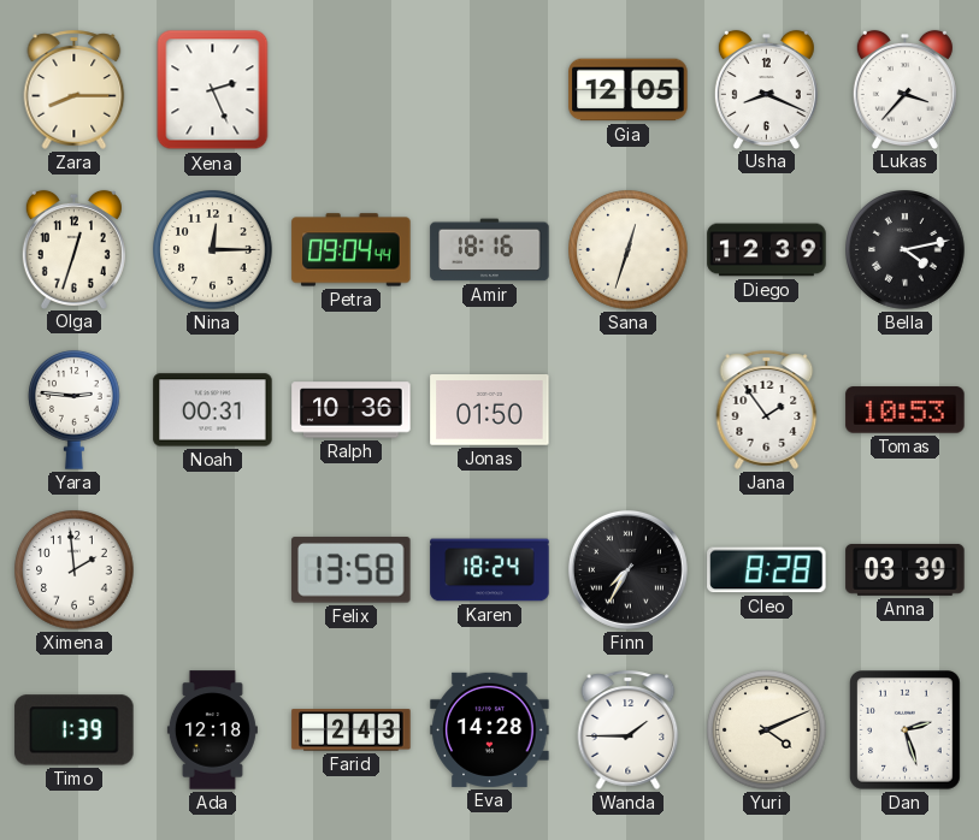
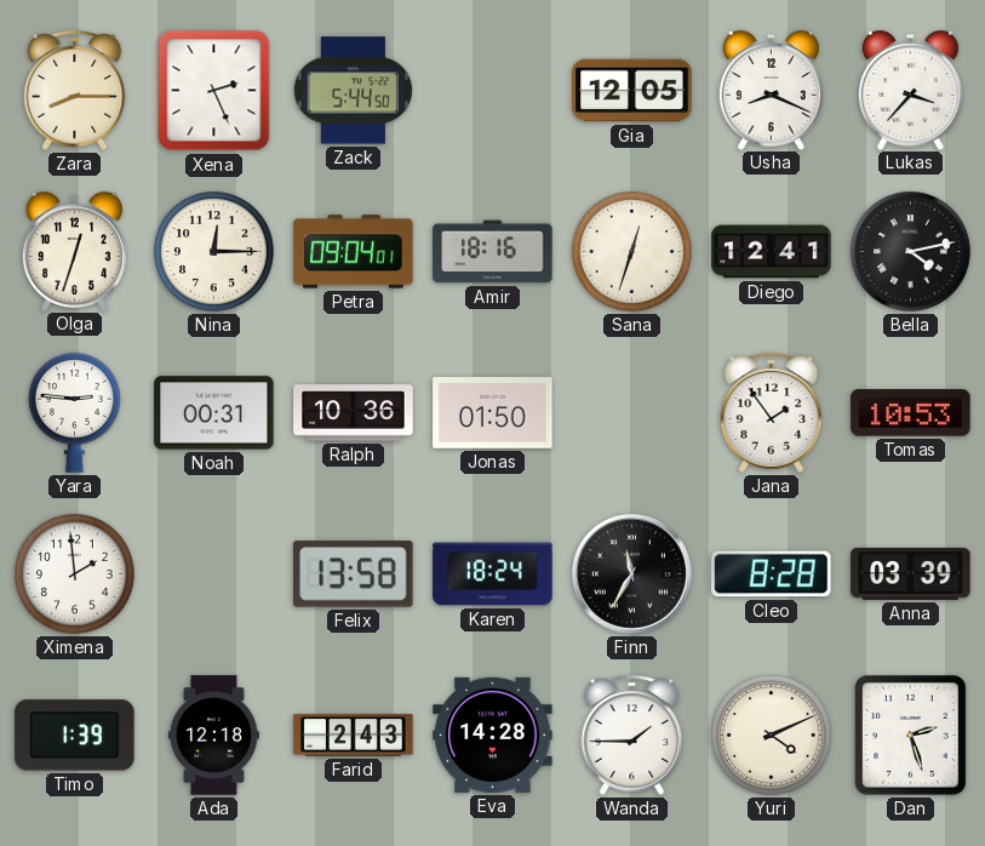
Zack: none -> 5:44
Petra: 09:04:44 -> 09:04:01
Diego: 12:39 -> 12:41
Finn: 7:35 -> 11:35
